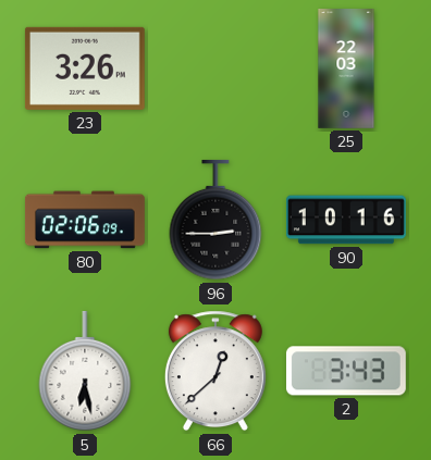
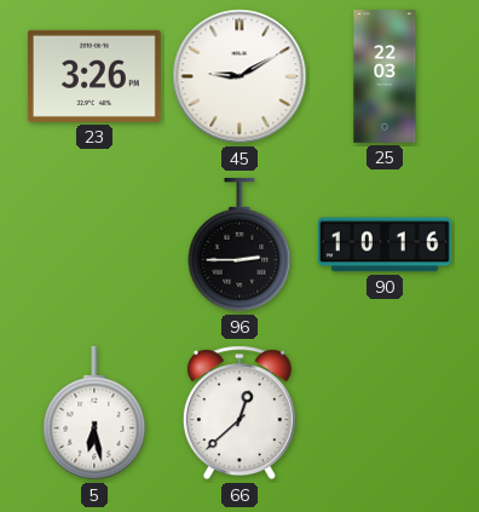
45: none -> 9:10
80: 02:06 -> none
2: 3:43 -> none
